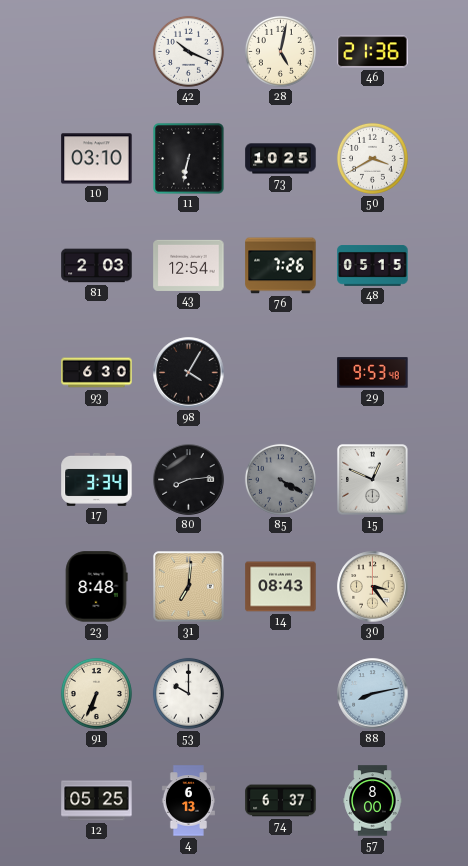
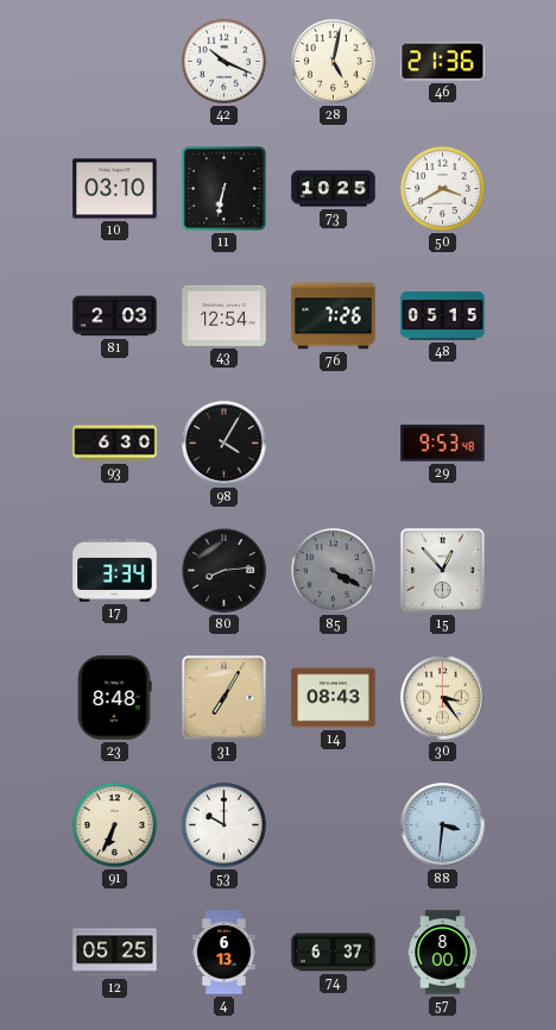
15: 12:49 -> 12:53
31: 7:01 -> 7:05
88: 8:13 -> 3:31
